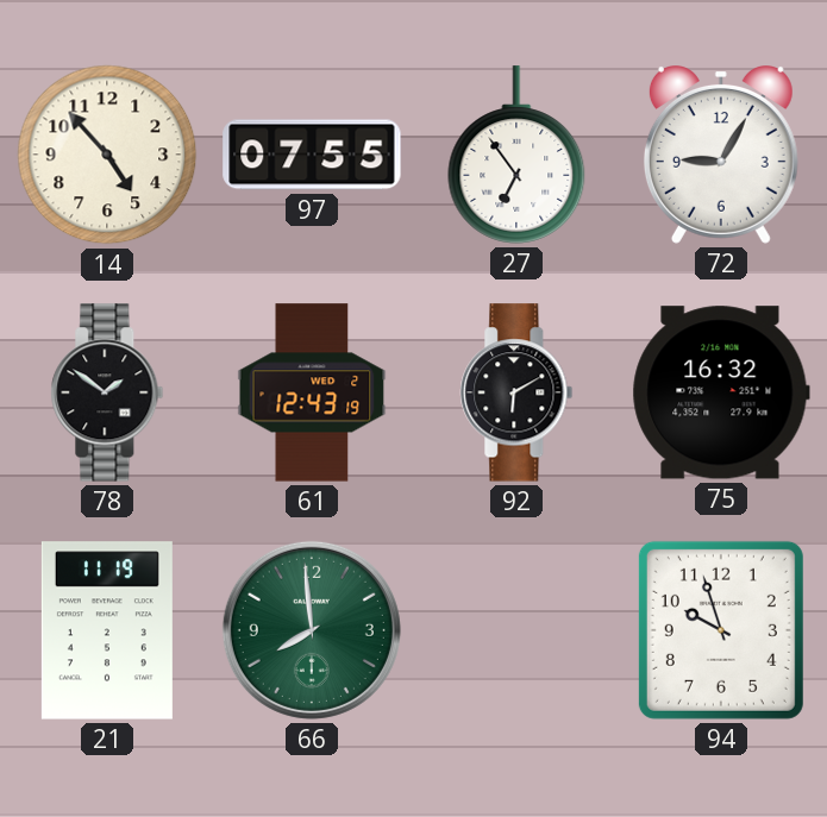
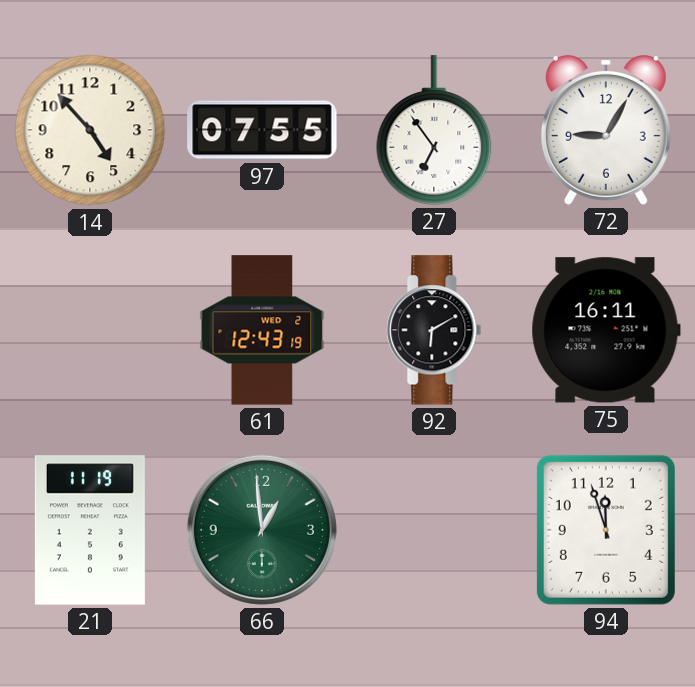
78: 1:51 -> none
75: 16:32 -> 16:11
66: 7:59 -> 12:59
94: 9:57 -> 11:57
